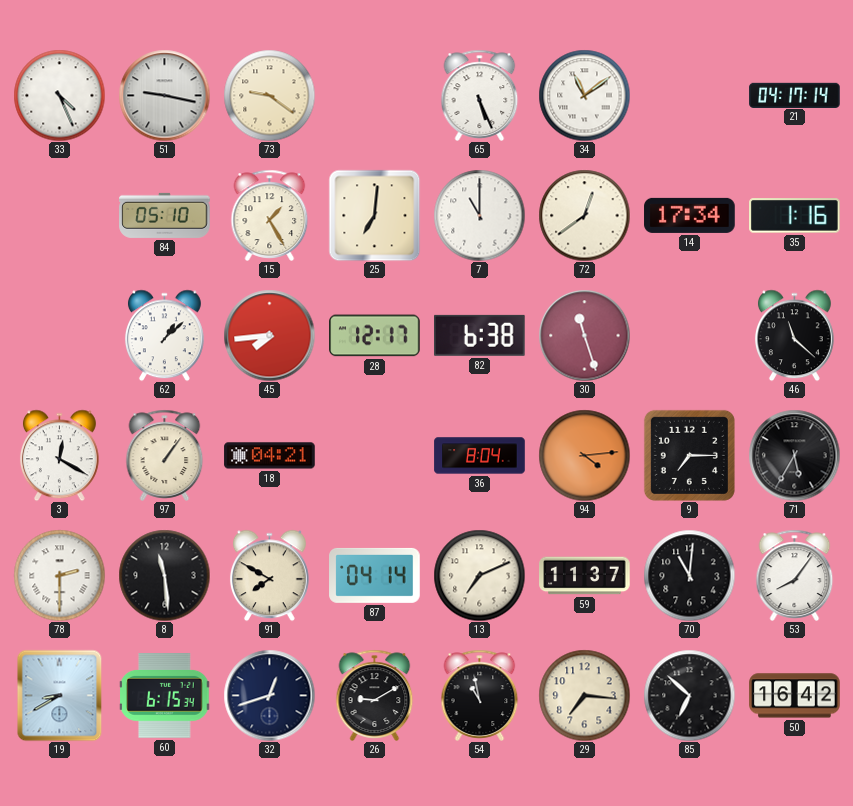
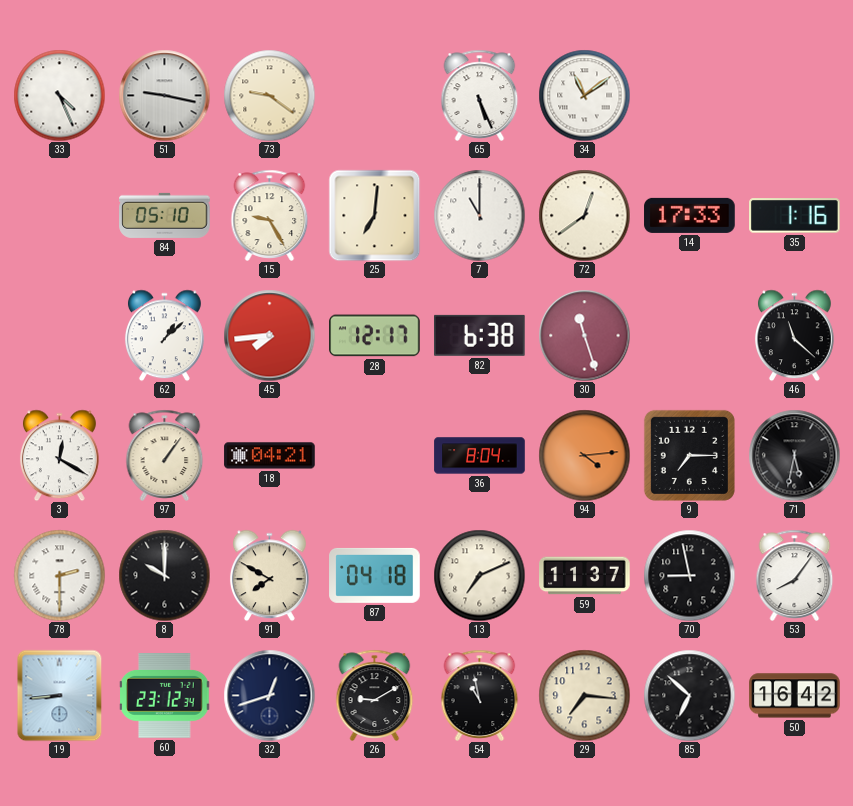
21: 04:17 -> none
15: 1:25 -> 9:25
14: 17:34 -> 17:33
71: 5:35 -> 5:32
8: 11:29 -> 10:00
87: 04:14 -> 04:18
70: 11:01 -> 8:58
19: 8:40 -> 8:44
60: 6:15 -> 23:12
